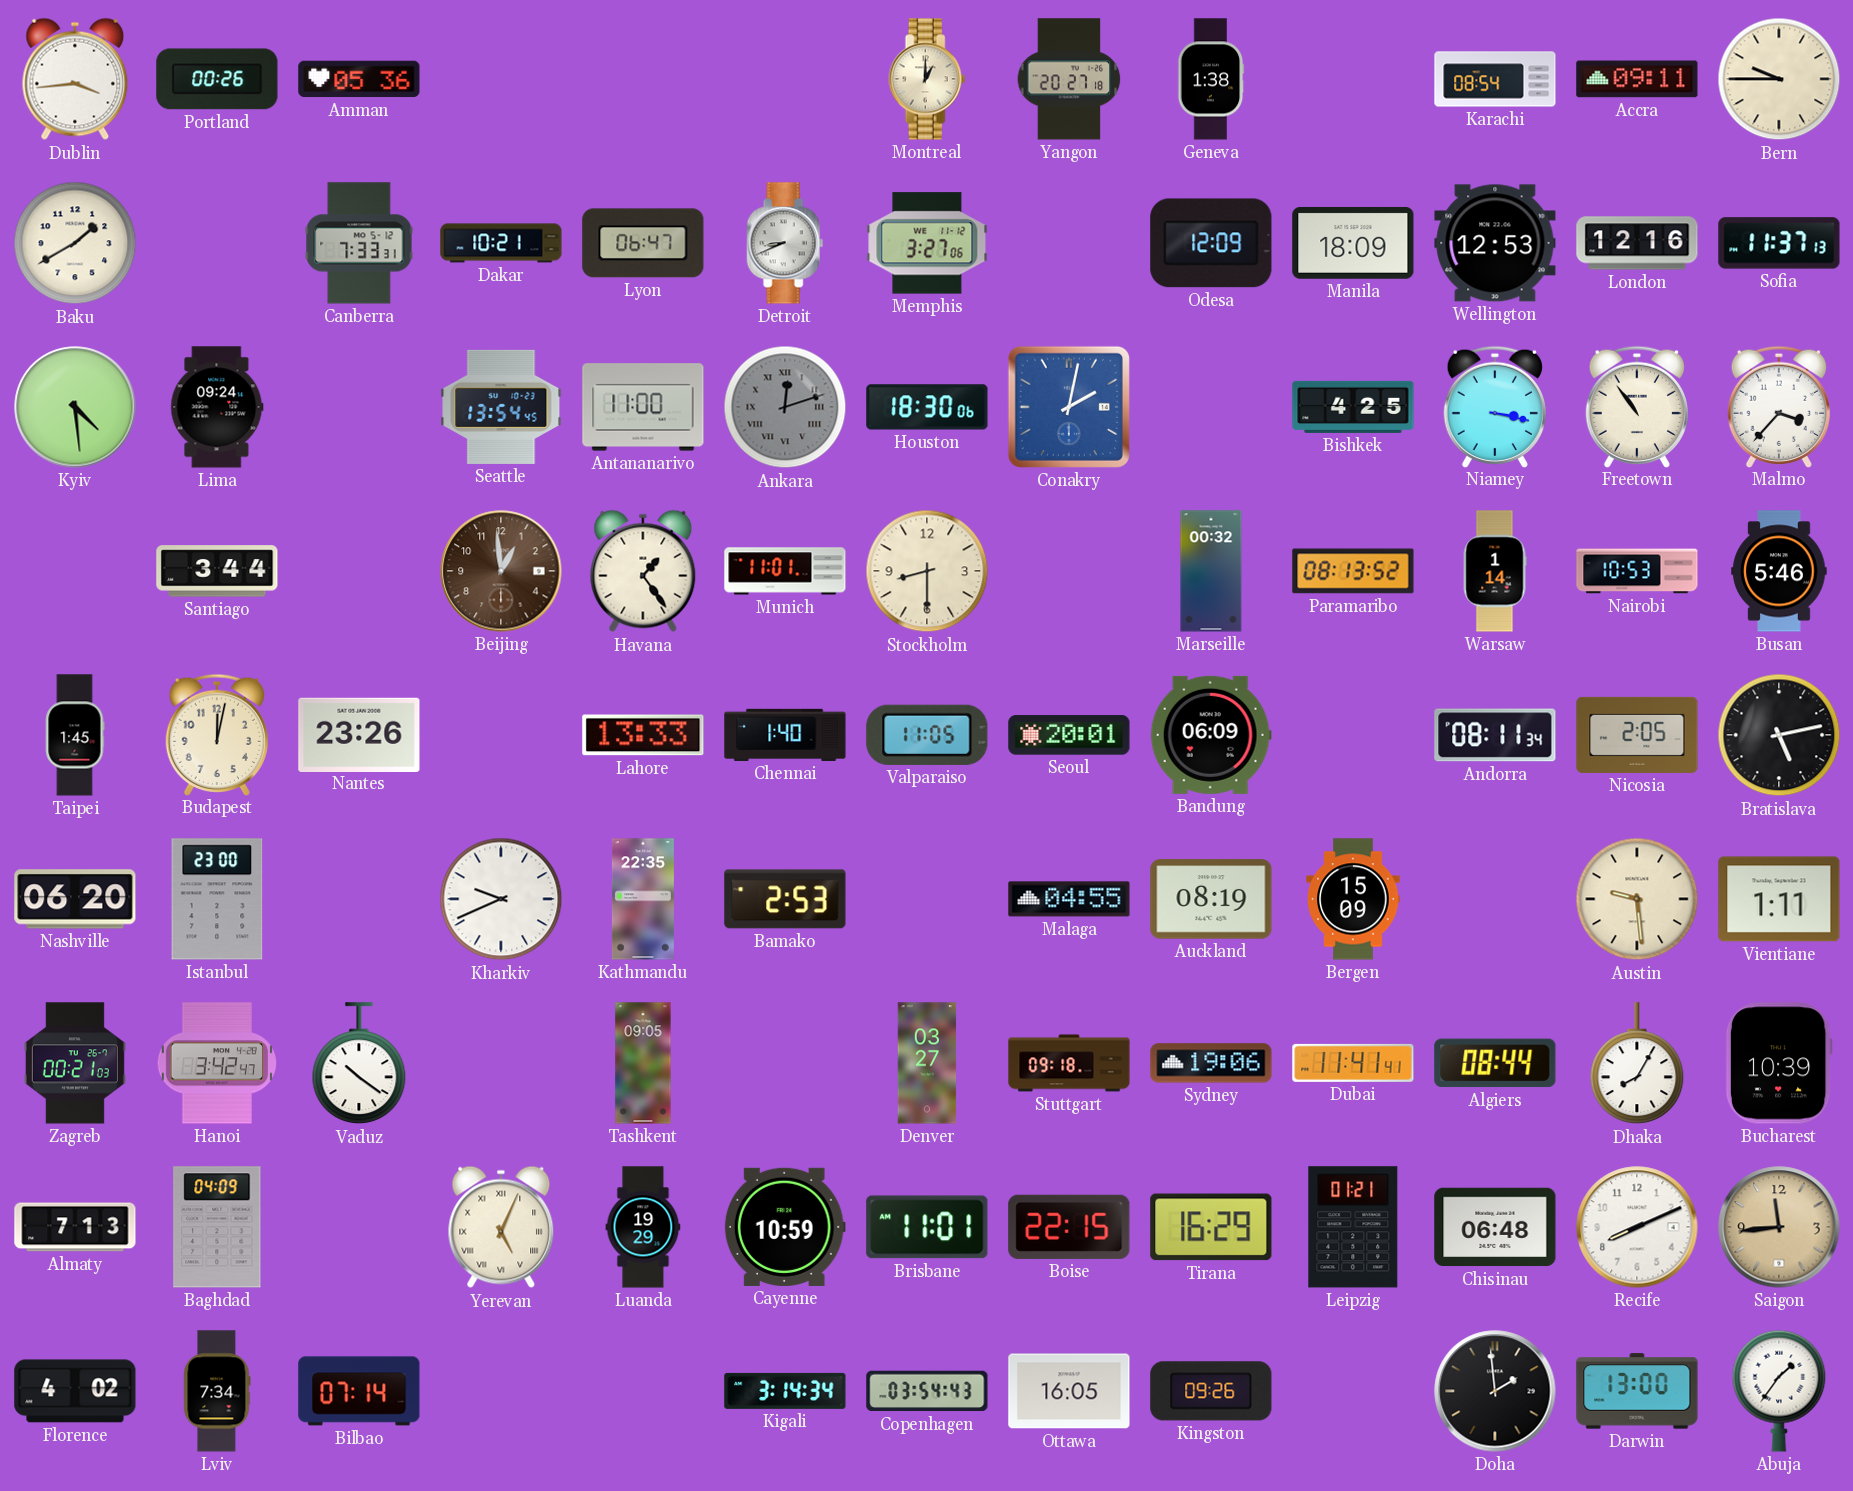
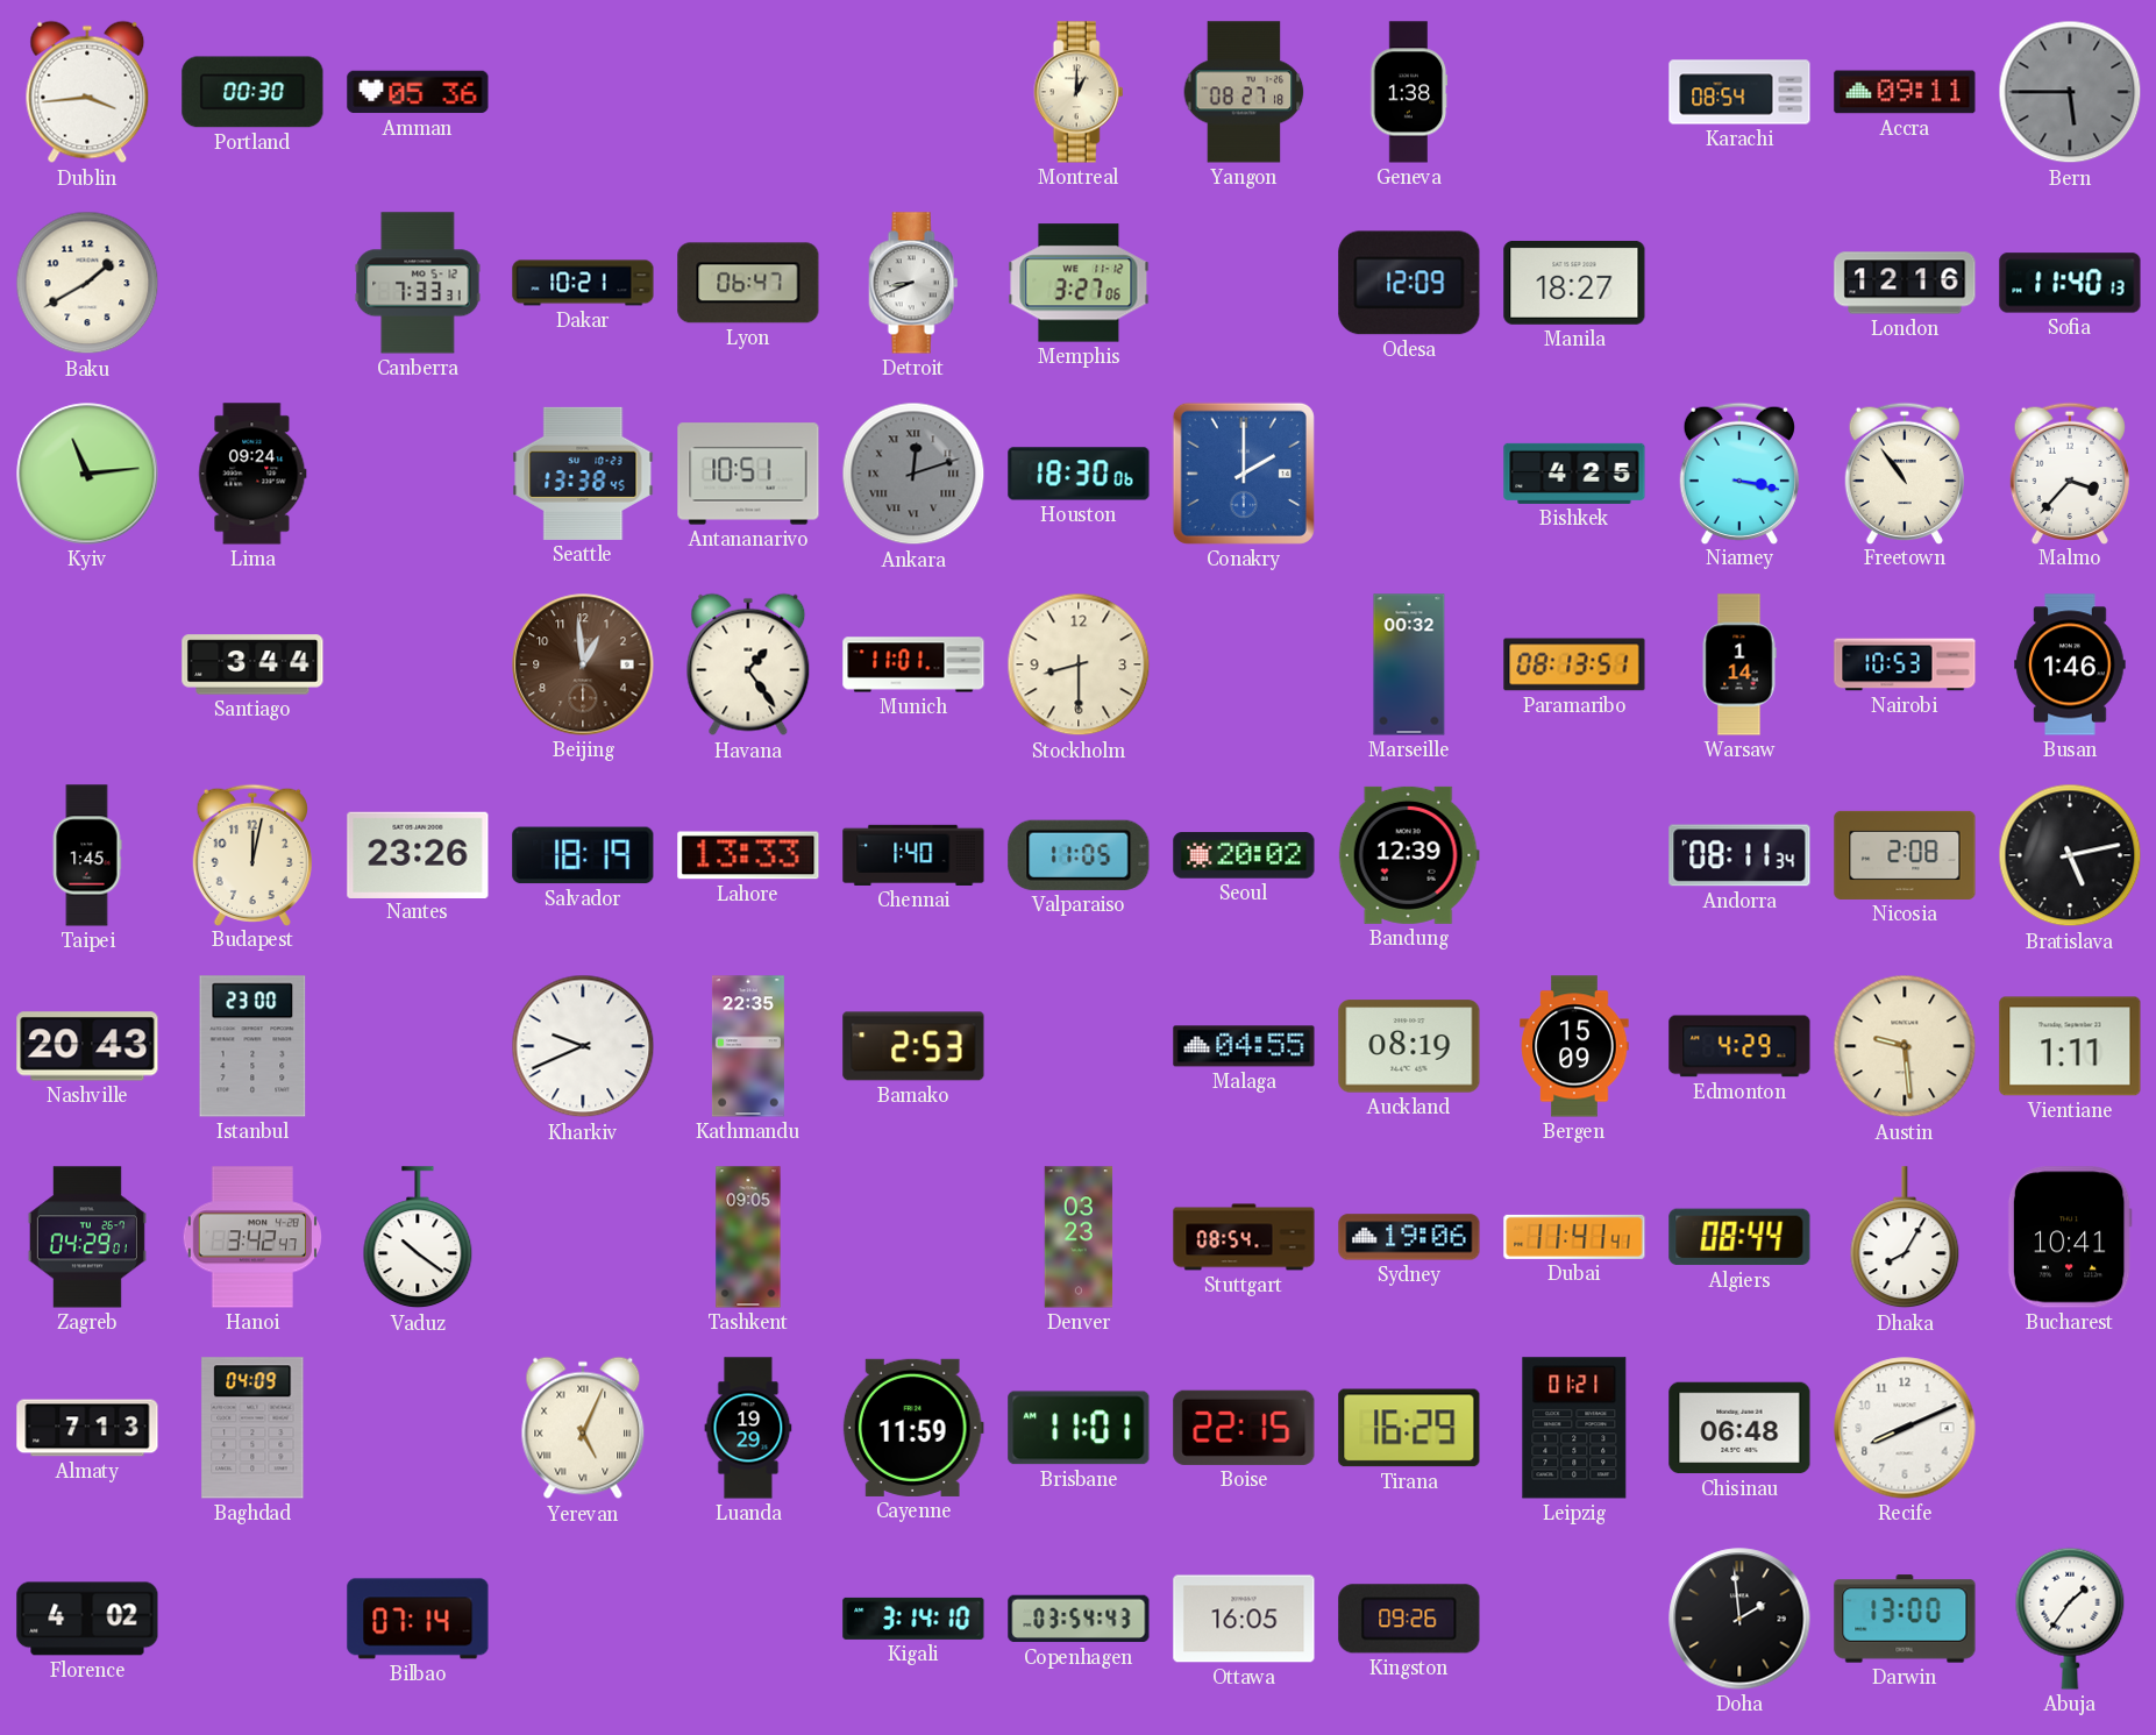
Portland: 00:26 -> 00:30
Yangon: 20:27 -> 08:27
Bern: 9:45 -> 5:45
Bern dial: cream -> grey
Manila: 18:09 -> 18:27
Wellington: 12:53 -> none
Sofia: 11:37 -> 11:40
Kyiv: 4:29 -> 11:14
Seattle: 13:54 -> 13:38
Antananarivo: 11:00 -> 10:51
Conakry: 2:02 -> 2:00
Paramaribo: 08:13:52 -> 08:13:51
Busan: 5:46 -> 1:46
Salvador: none -> 18:19
Seoul: 20:01 -> 20:02
Bandung: 06:09 -> 12:39
Nicosia: 2:05 -> 2:08
Nashville: 06:20 -> 20:43
Edmonton: none -> 4:29
Zagreb: 00:21 -> 04:29
Denver: 03:27 -> 03:23
Stuttgart: 09:18 -> 08:54
Bucharest: 10:39 -> 10:41
Cayenne: 10:59 -> 11:59
Saigon: 11:44 -> none
Lviv: 7:34 -> none
Kigali: 3:14:34 -> 3:14:10
